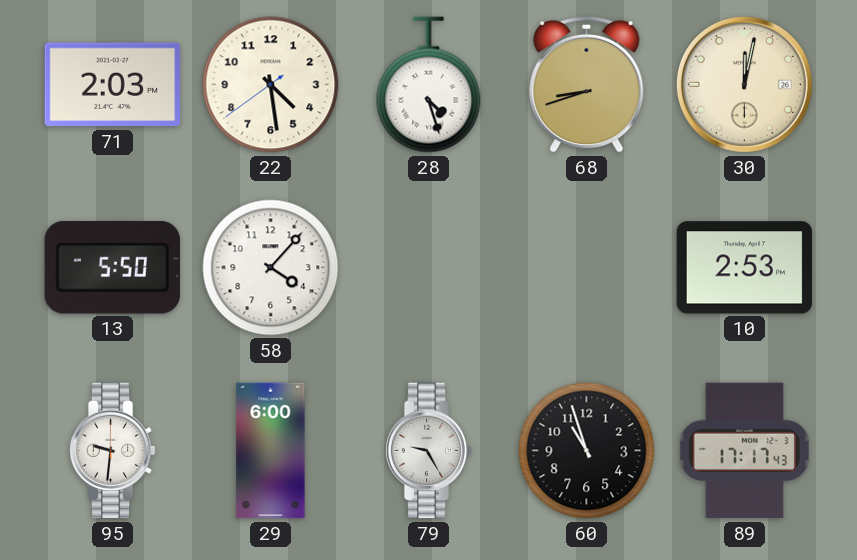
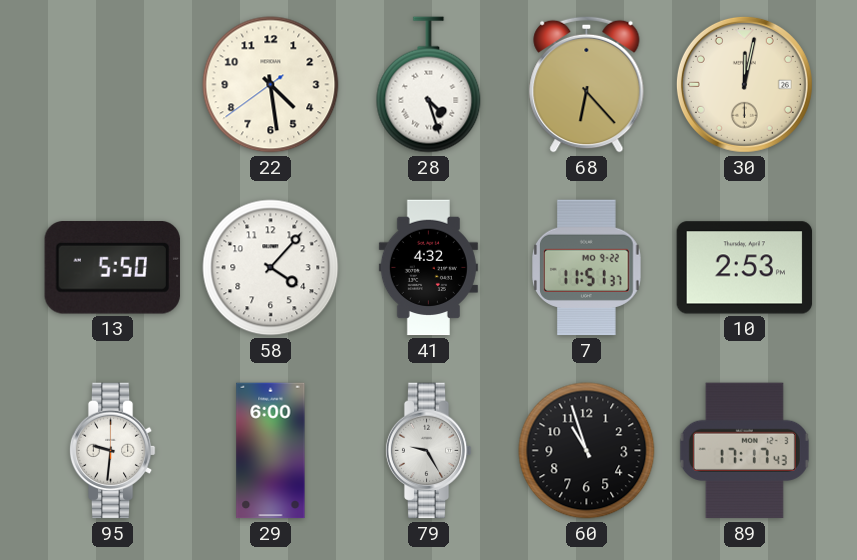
71: 2:03 -> none
68: 8:42 -> 6:23
41: none -> 4:32
7: none -> 11:51
